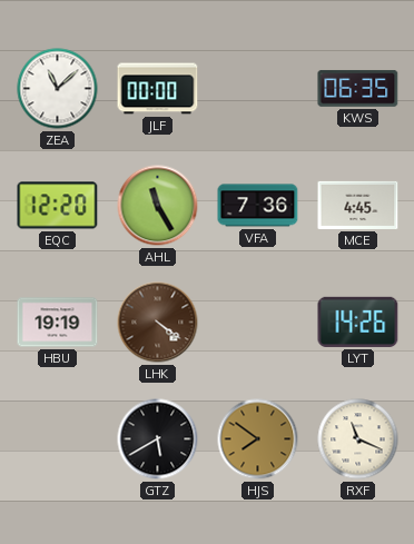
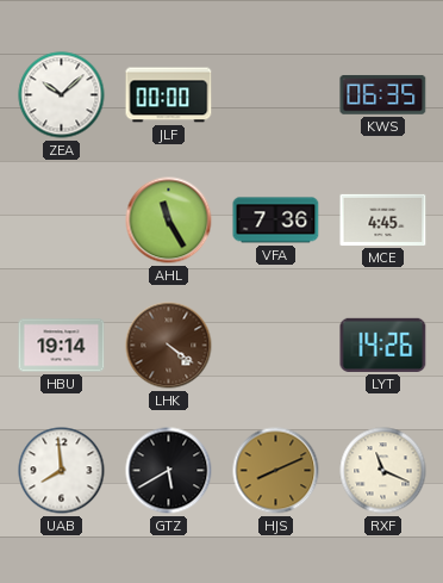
ZEA: 11:08 -> 10:08
EQC: 12:20 -> none
HBU: 19:19 -> 19:14
UAB: none -> 7:59
HJS: 7:51 -> 8:11
